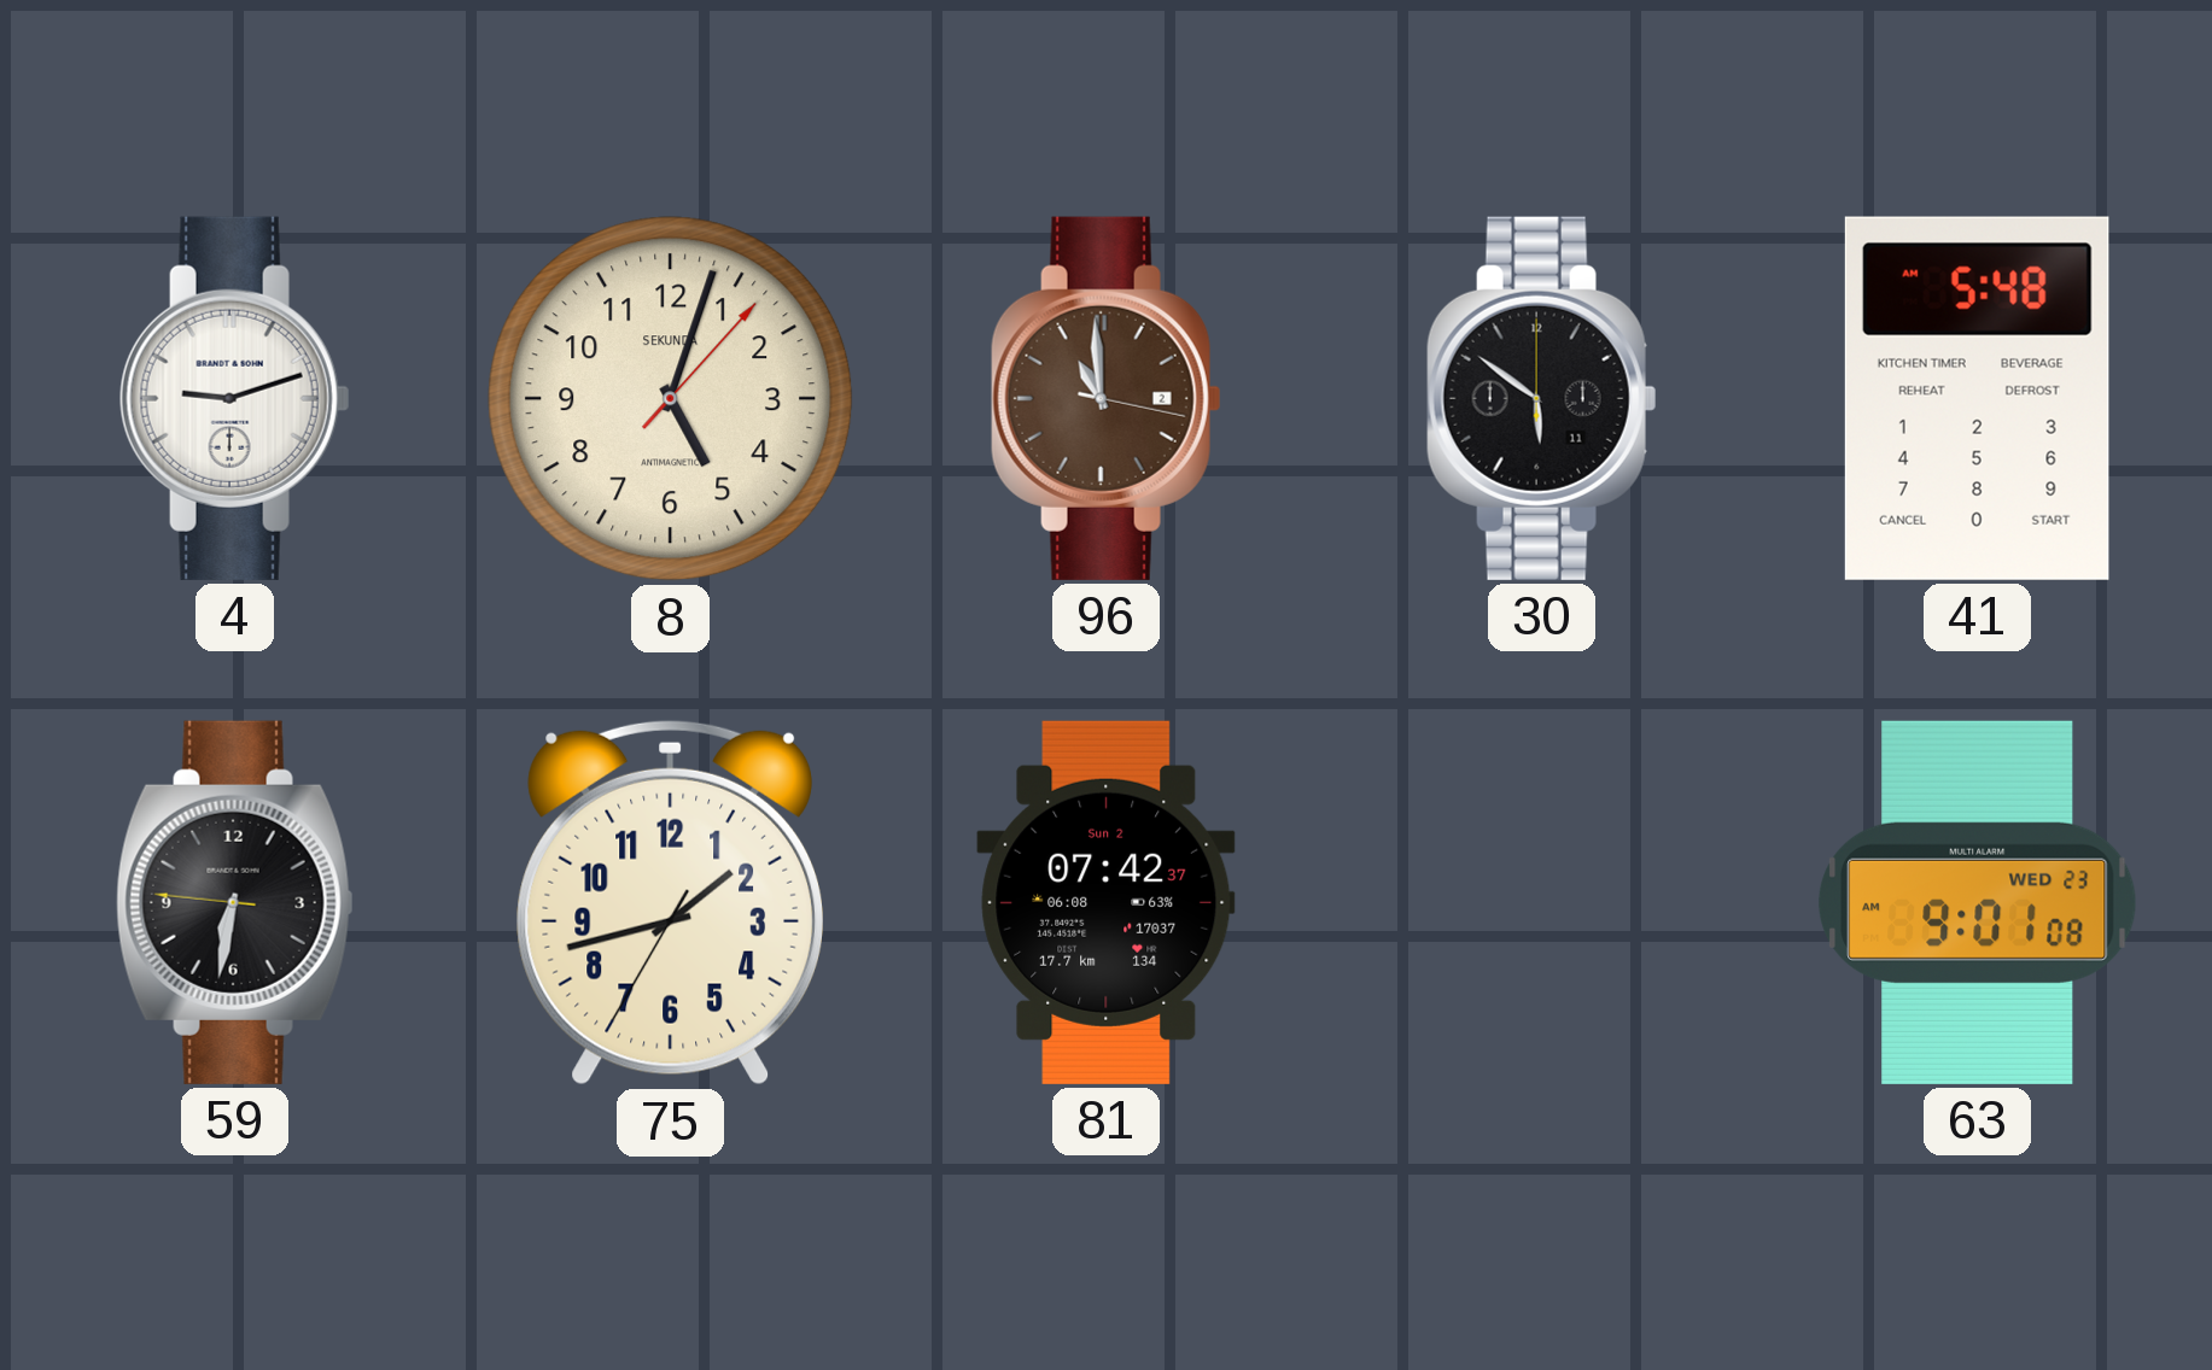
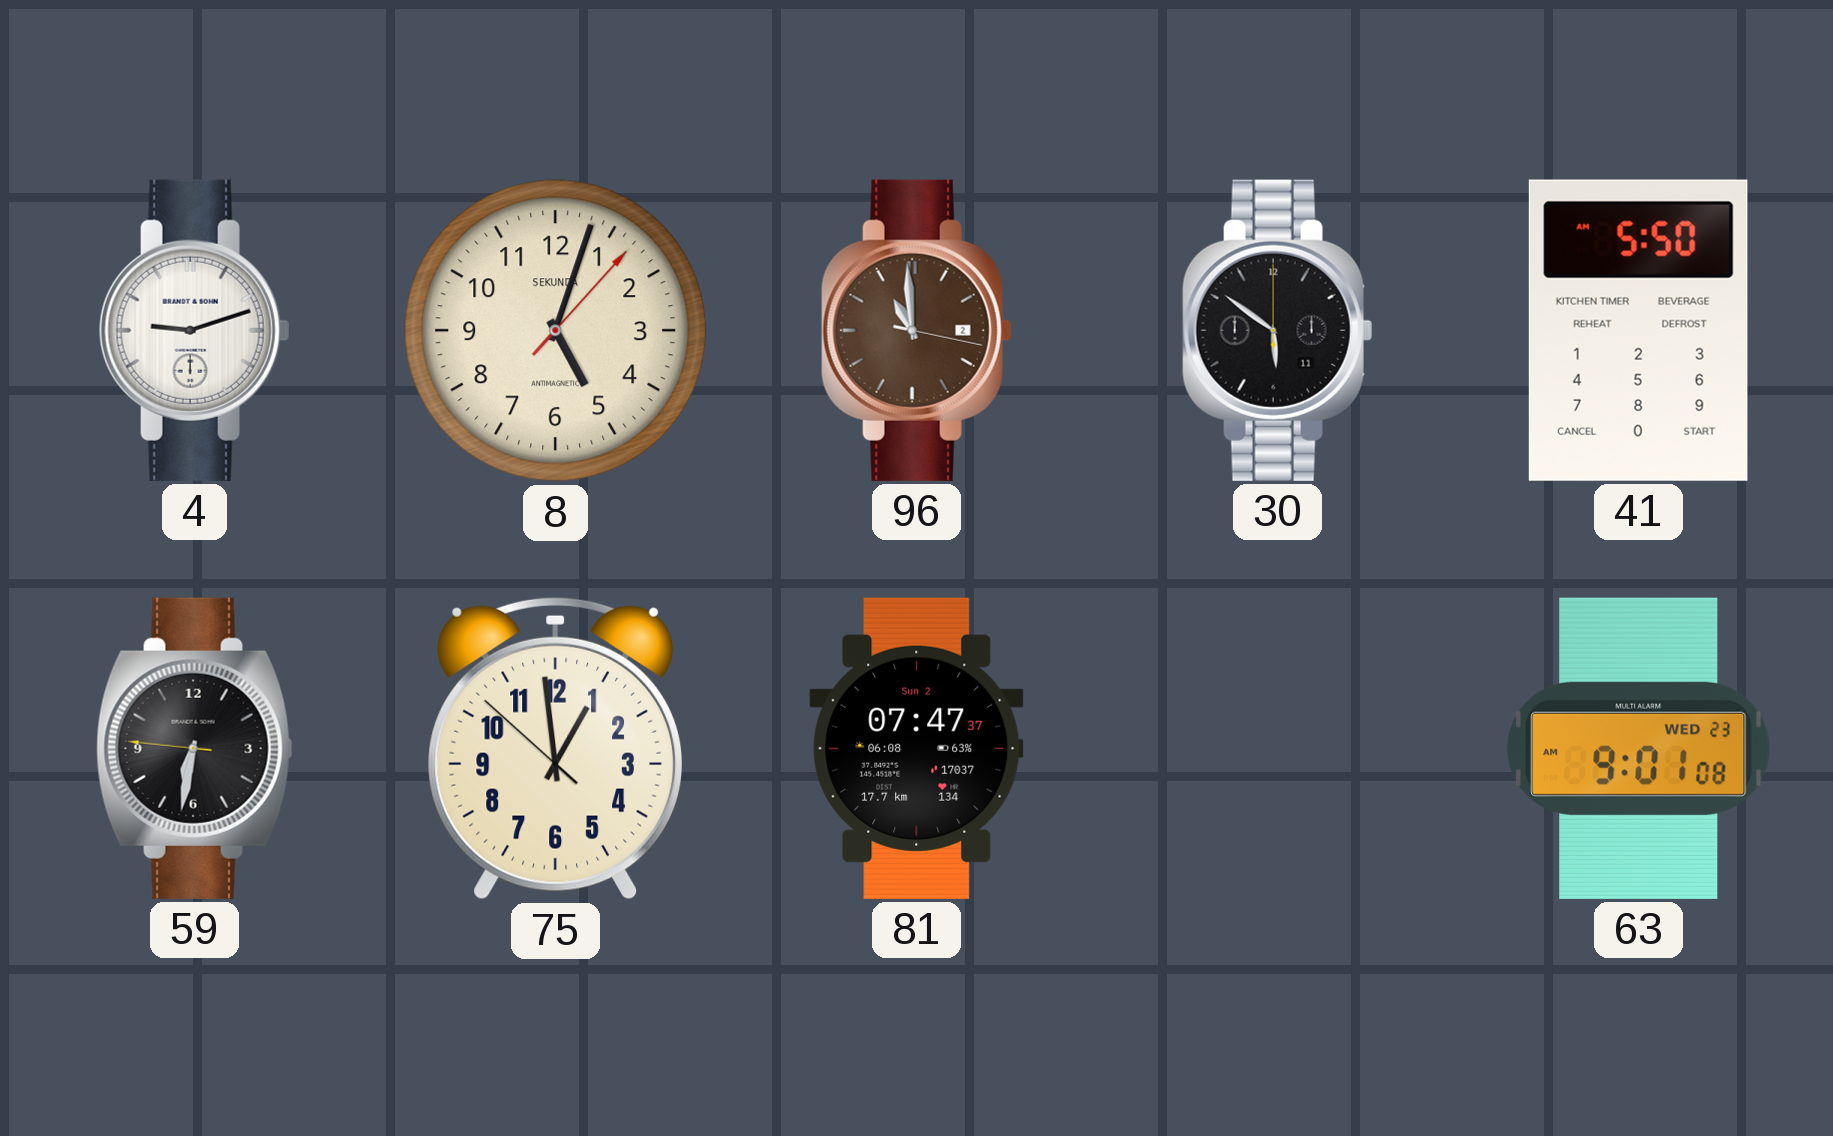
41: 5:48 -> 5:50
75: 1:42 -> 12:58
81: 07:42 -> 07:47
